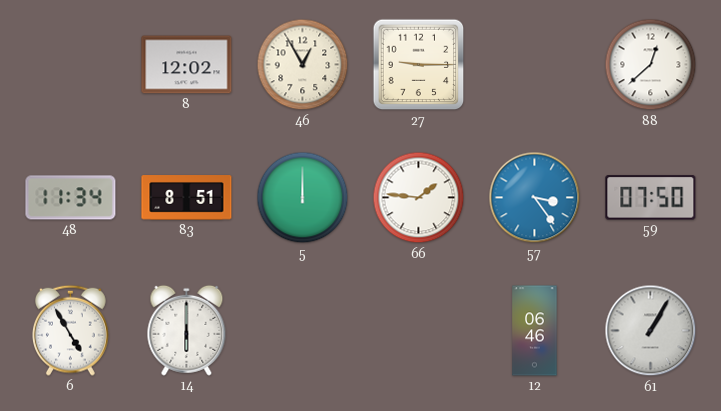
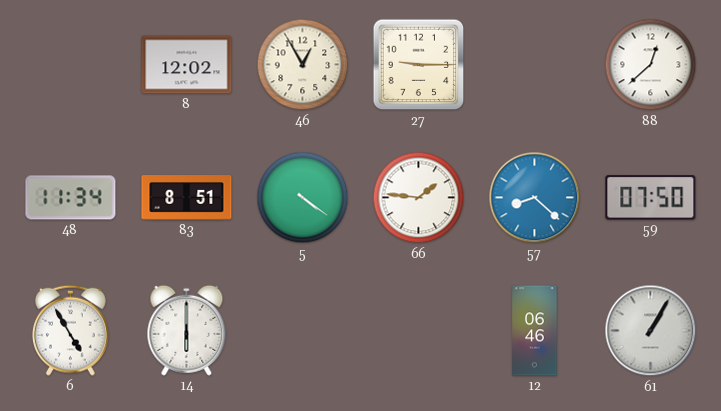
5: 12:00 -> 4:21
57: 3:24 -> 8:22
